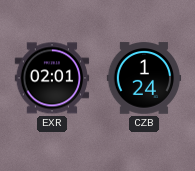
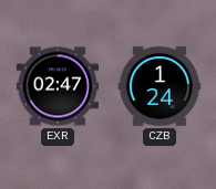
EXR: 02:01 -> 02:47
